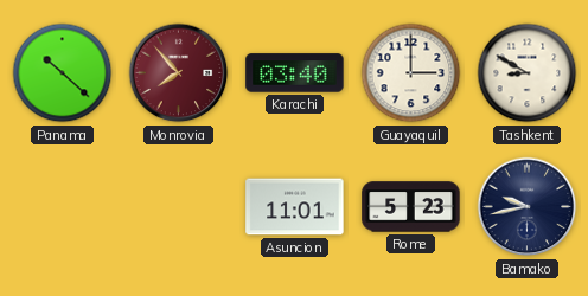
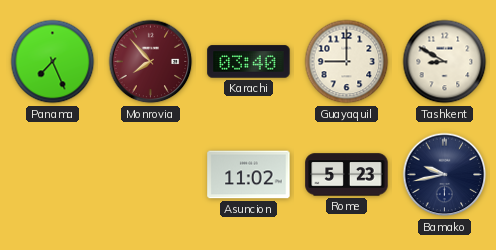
Panama: 10:22 -> 7:26
Guayaquil: 3:00 -> 9:00
Asuncion: 11:01 -> 11:02
